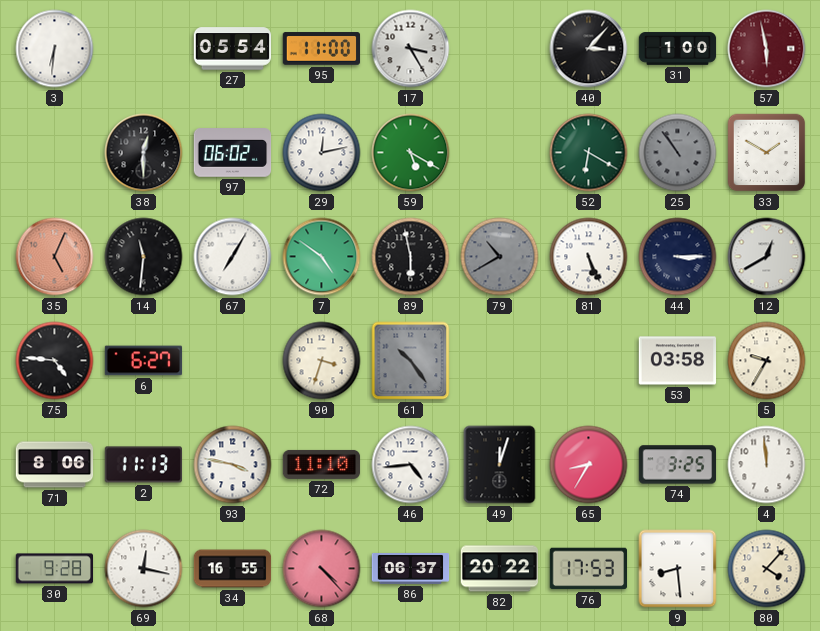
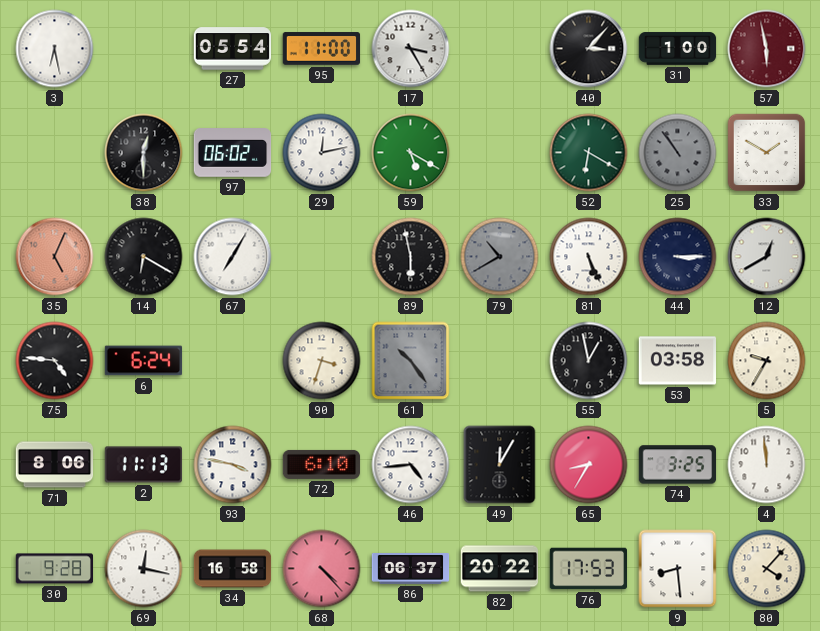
3: 6:31 -> 6:28
14: 11:31 -> 6:20
7: 4:51 -> none
6: 6:27 -> 6:24
55: none -> 12:58
72: 11:10 -> 6:10
49: 12:03 -> 12:05
34: 16:55 -> 16:58
